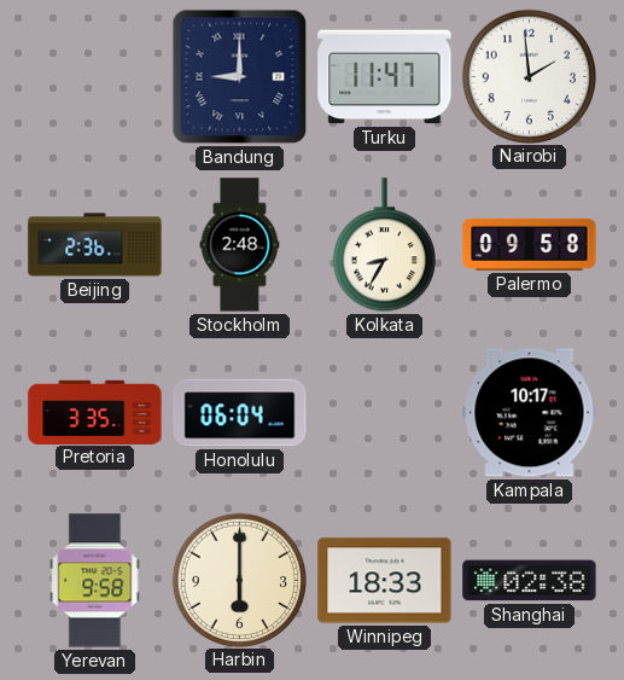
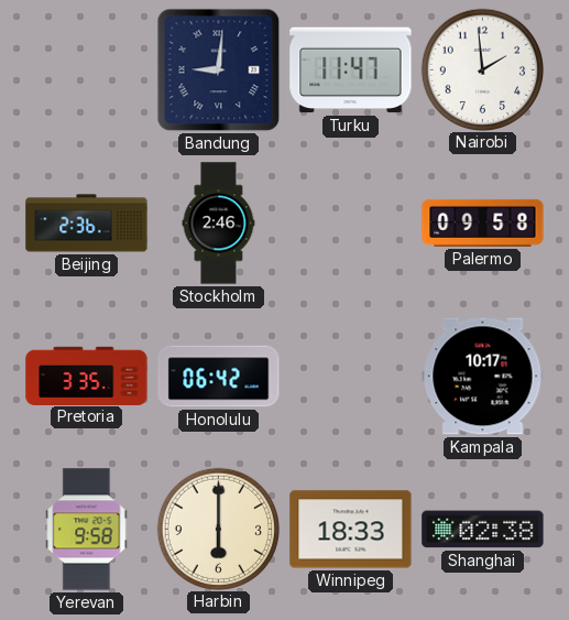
Bandung: 9:00 -> 9:01
Stockholm: 2:48 -> 2:46
Kolkata: 8:35 -> none
Honolulu: 06:04 -> 06:42
